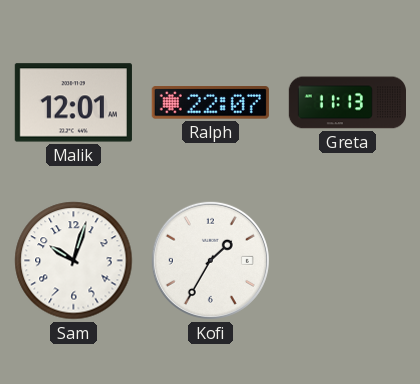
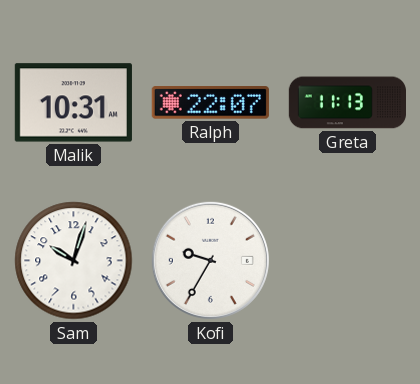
Malik: 12:01 -> 10:31
Kofi: 1:35 -> 9:35
